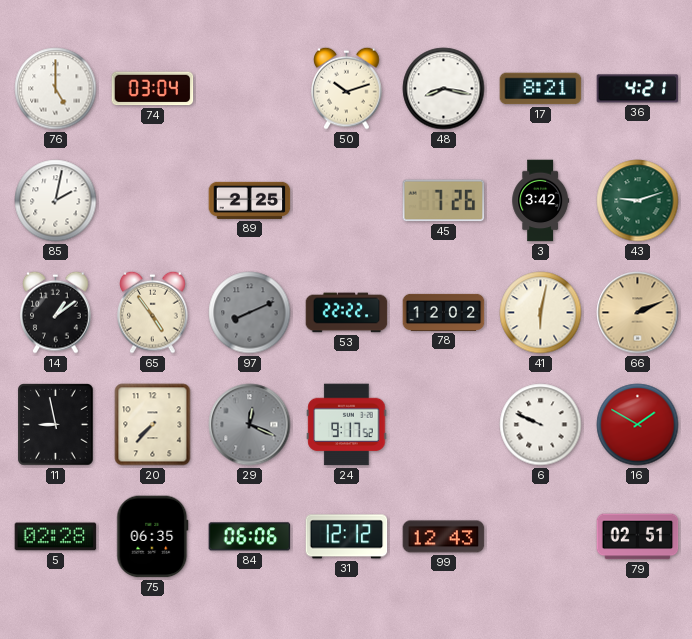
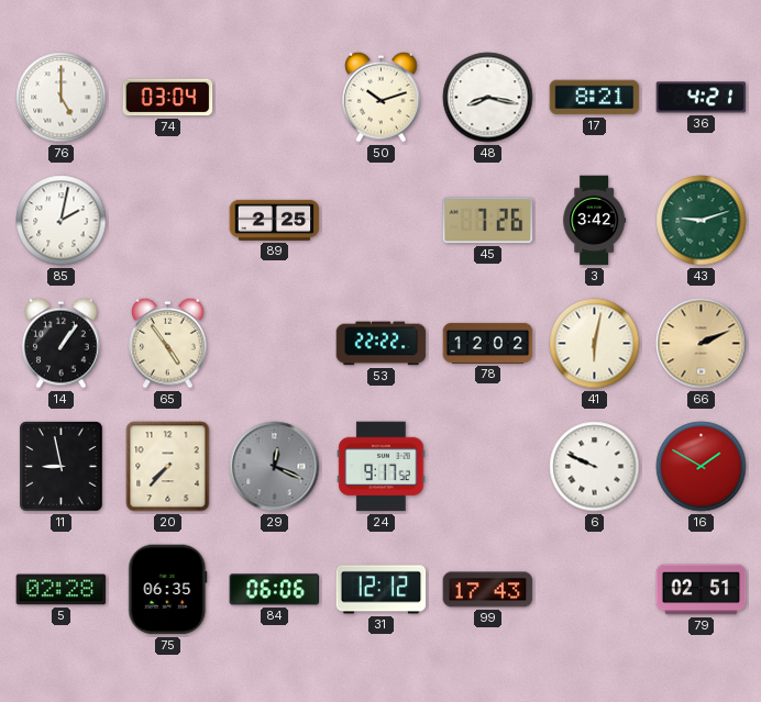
14: 1:09 -> 1:06
97: 8:11 -> none
99: 12:43 -> 17:43
